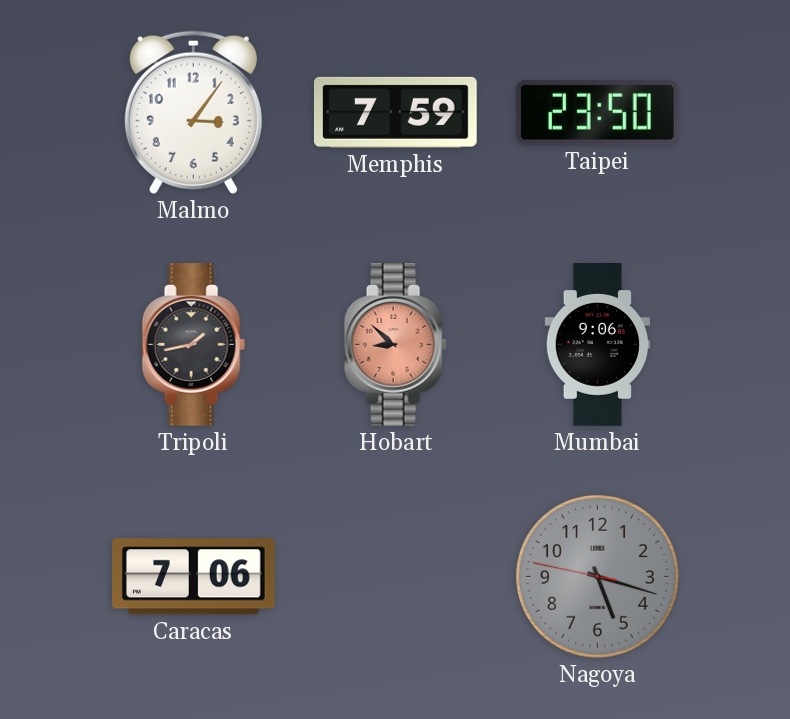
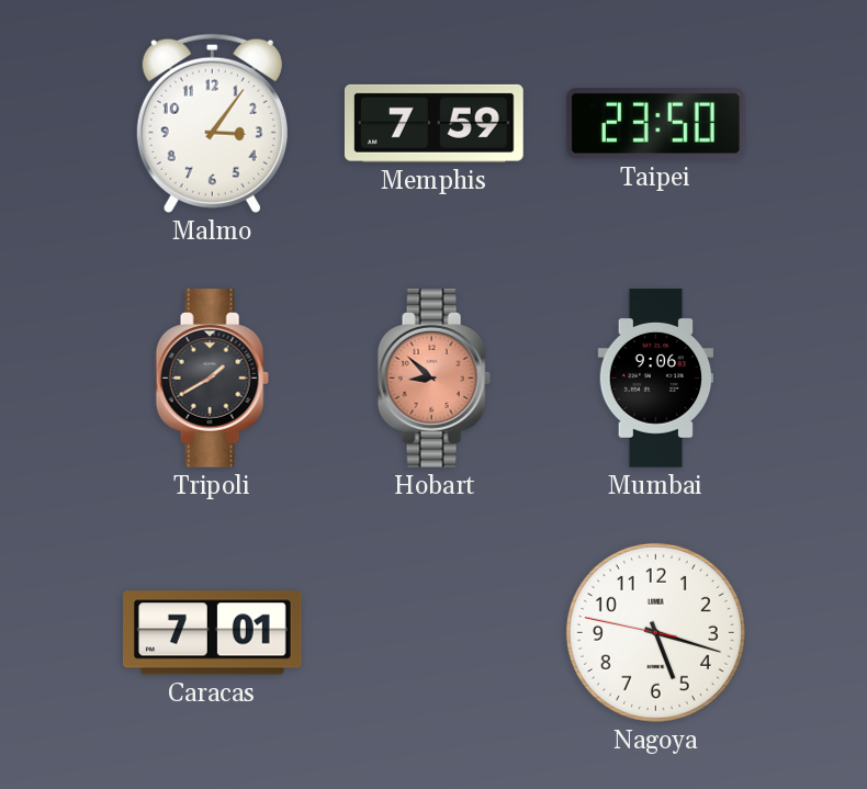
Tripoli: 1:43 -> 1:40
Caracas: 7:06 -> 7:01
Nagoya dial: grey -> white
